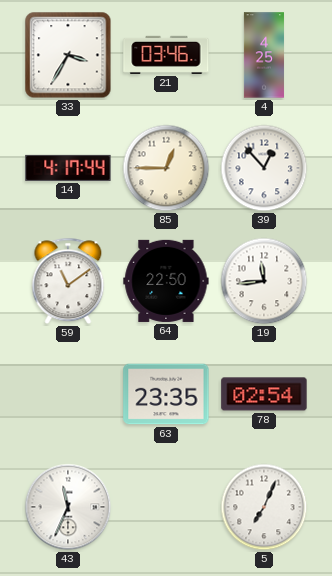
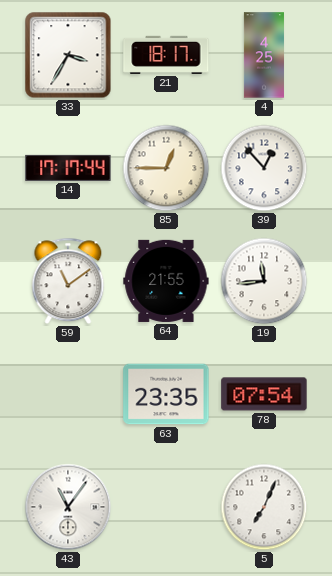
21: 03:46 -> 18:17
14: 4:17 -> 17:17
64: 22:50 -> 21:55
78: 02:54 -> 07:54
43: 11:34 -> 11:06
